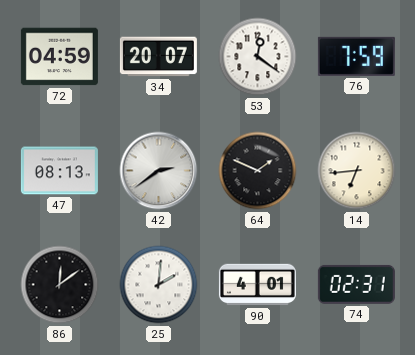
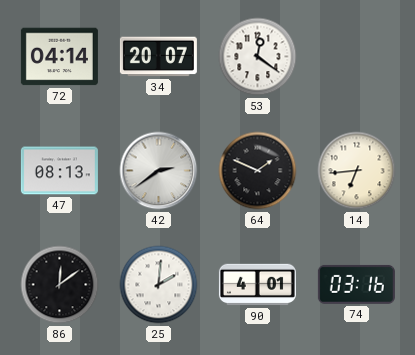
72: 04:59 -> 04:14
76: 7:59 -> none
74: 02:31 -> 03:16
